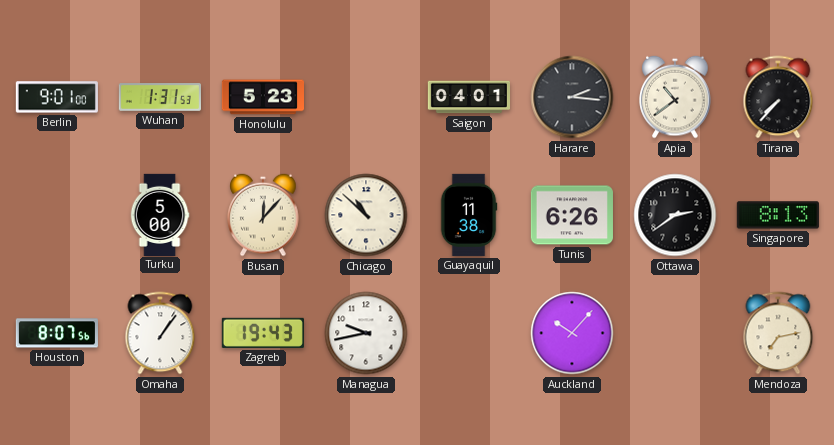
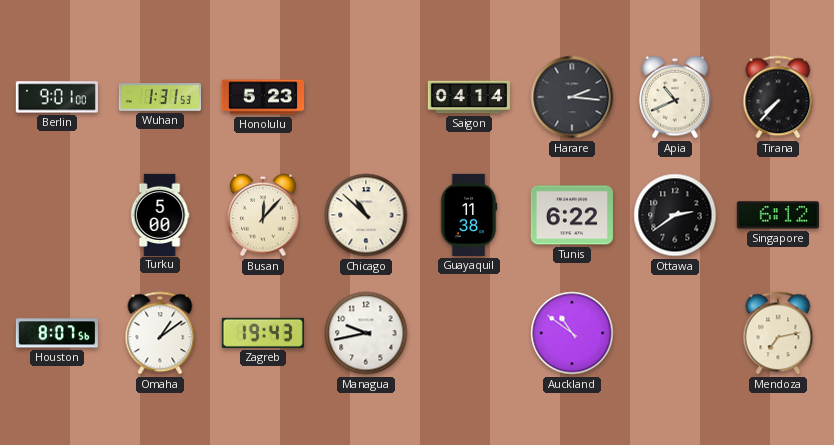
Saigon: 04:01 -> 04:14
Apia: 10:39 -> 10:41
Tunis: 6:26 -> 6:22
Singapore: 8:13 -> 6:12
Omaha: 1:06 -> 1:09
Auckland: 10:07 -> 10:51
